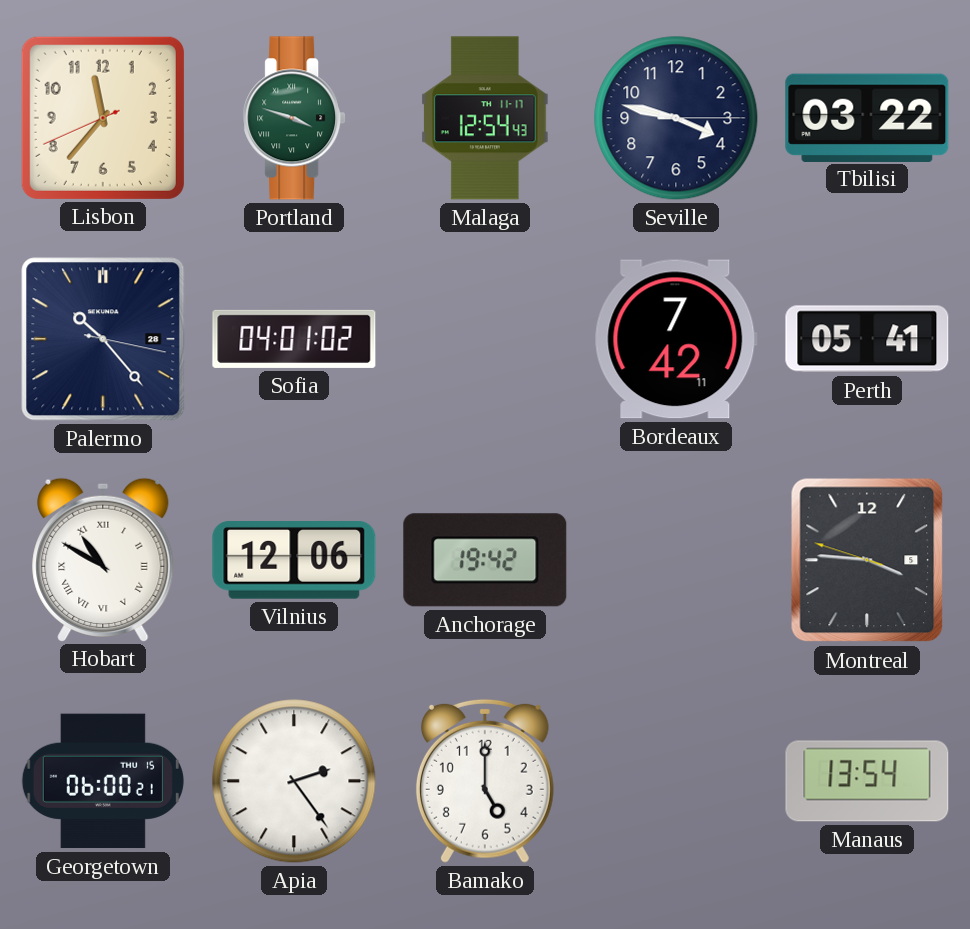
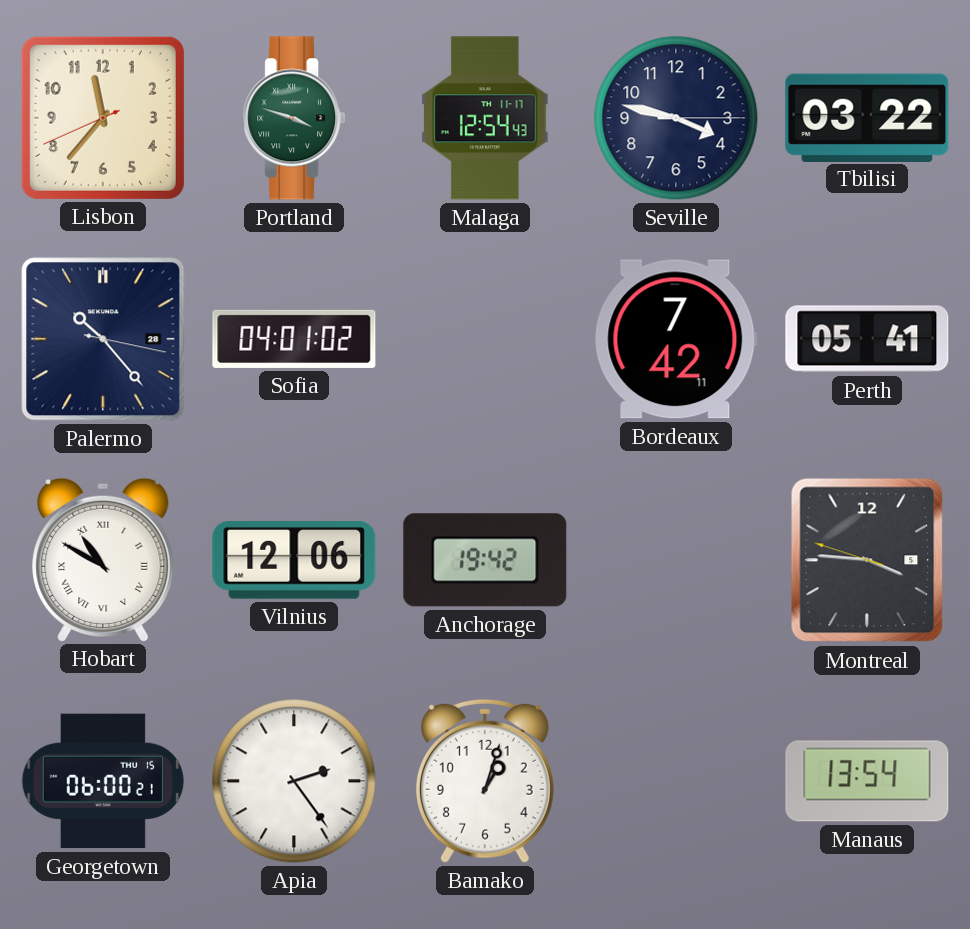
Bamako: 5:00 -> 1:03
